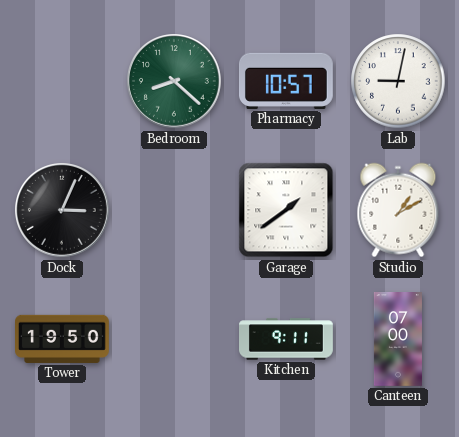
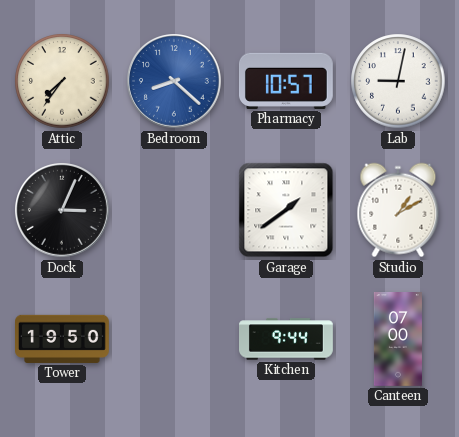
Attic: none -> 7:36
Bedroom dial: green -> blue
Kitchen: 9:11 -> 9:44
